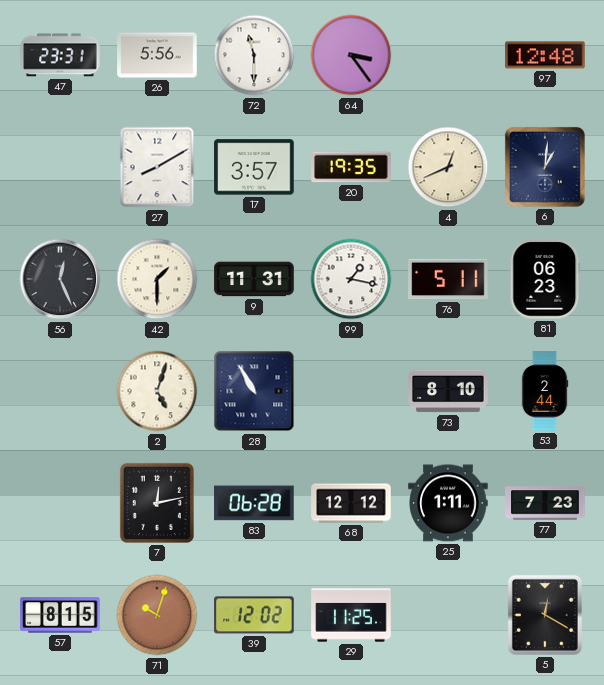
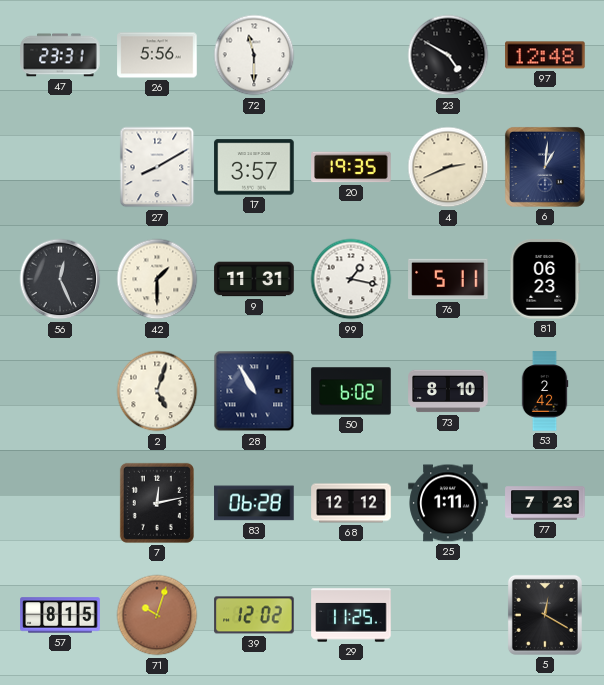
64: 3:24 -> none
23: none -> 4:50
4: 12:41 -> 2:41
50: none -> 6:02
53: 2:44 -> 2:42
